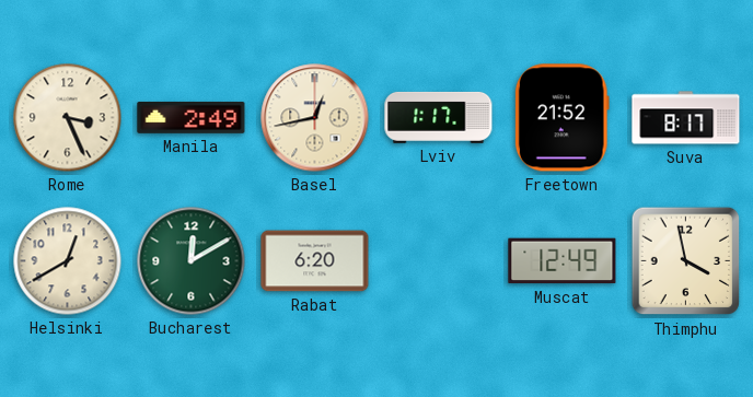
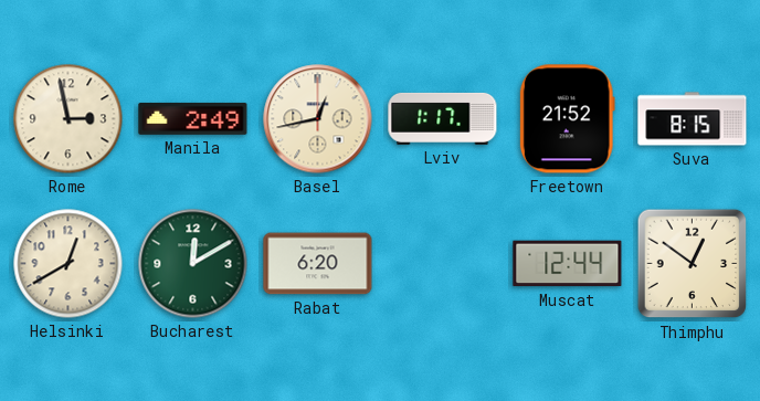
Rome: 3:26 -> 2:58
Suva: 8:17 -> 8:15
Muscat: 12:49 -> 12:44
Thimphu: 3:58 -> 12:51
